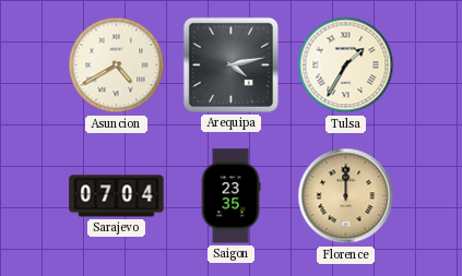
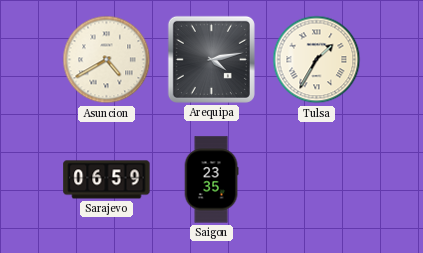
Sarajevo: 07:04 -> 06:59
Florence: 12:00 -> none
